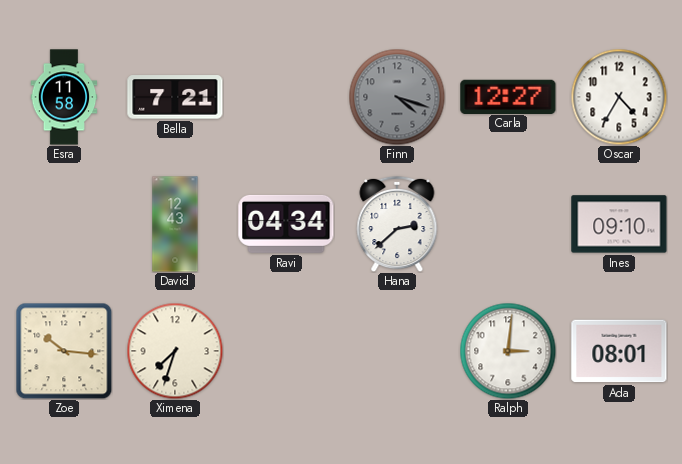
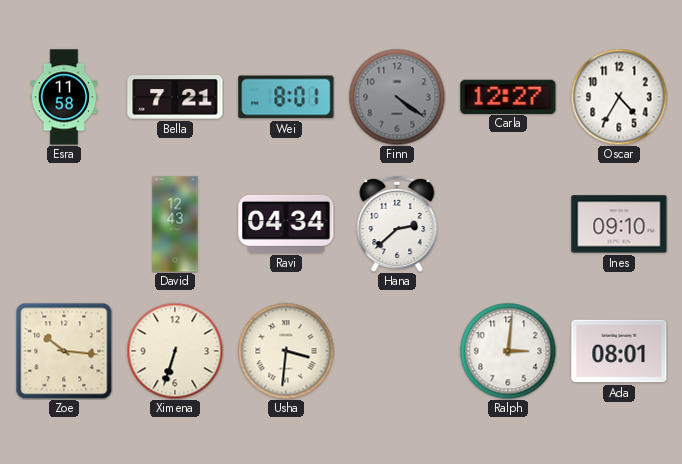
Wei: none -> 8:01
Finn: 4:18 -> 4:21
Ximena: 7:33 -> 6:33
Usha: none -> 3:31
